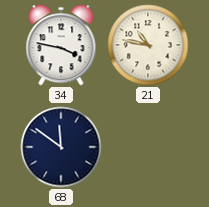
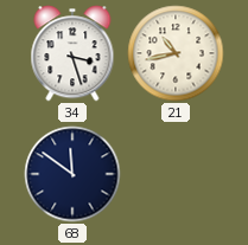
34: 3:47 -> 3:27
21: 10:47 -> 10:43
